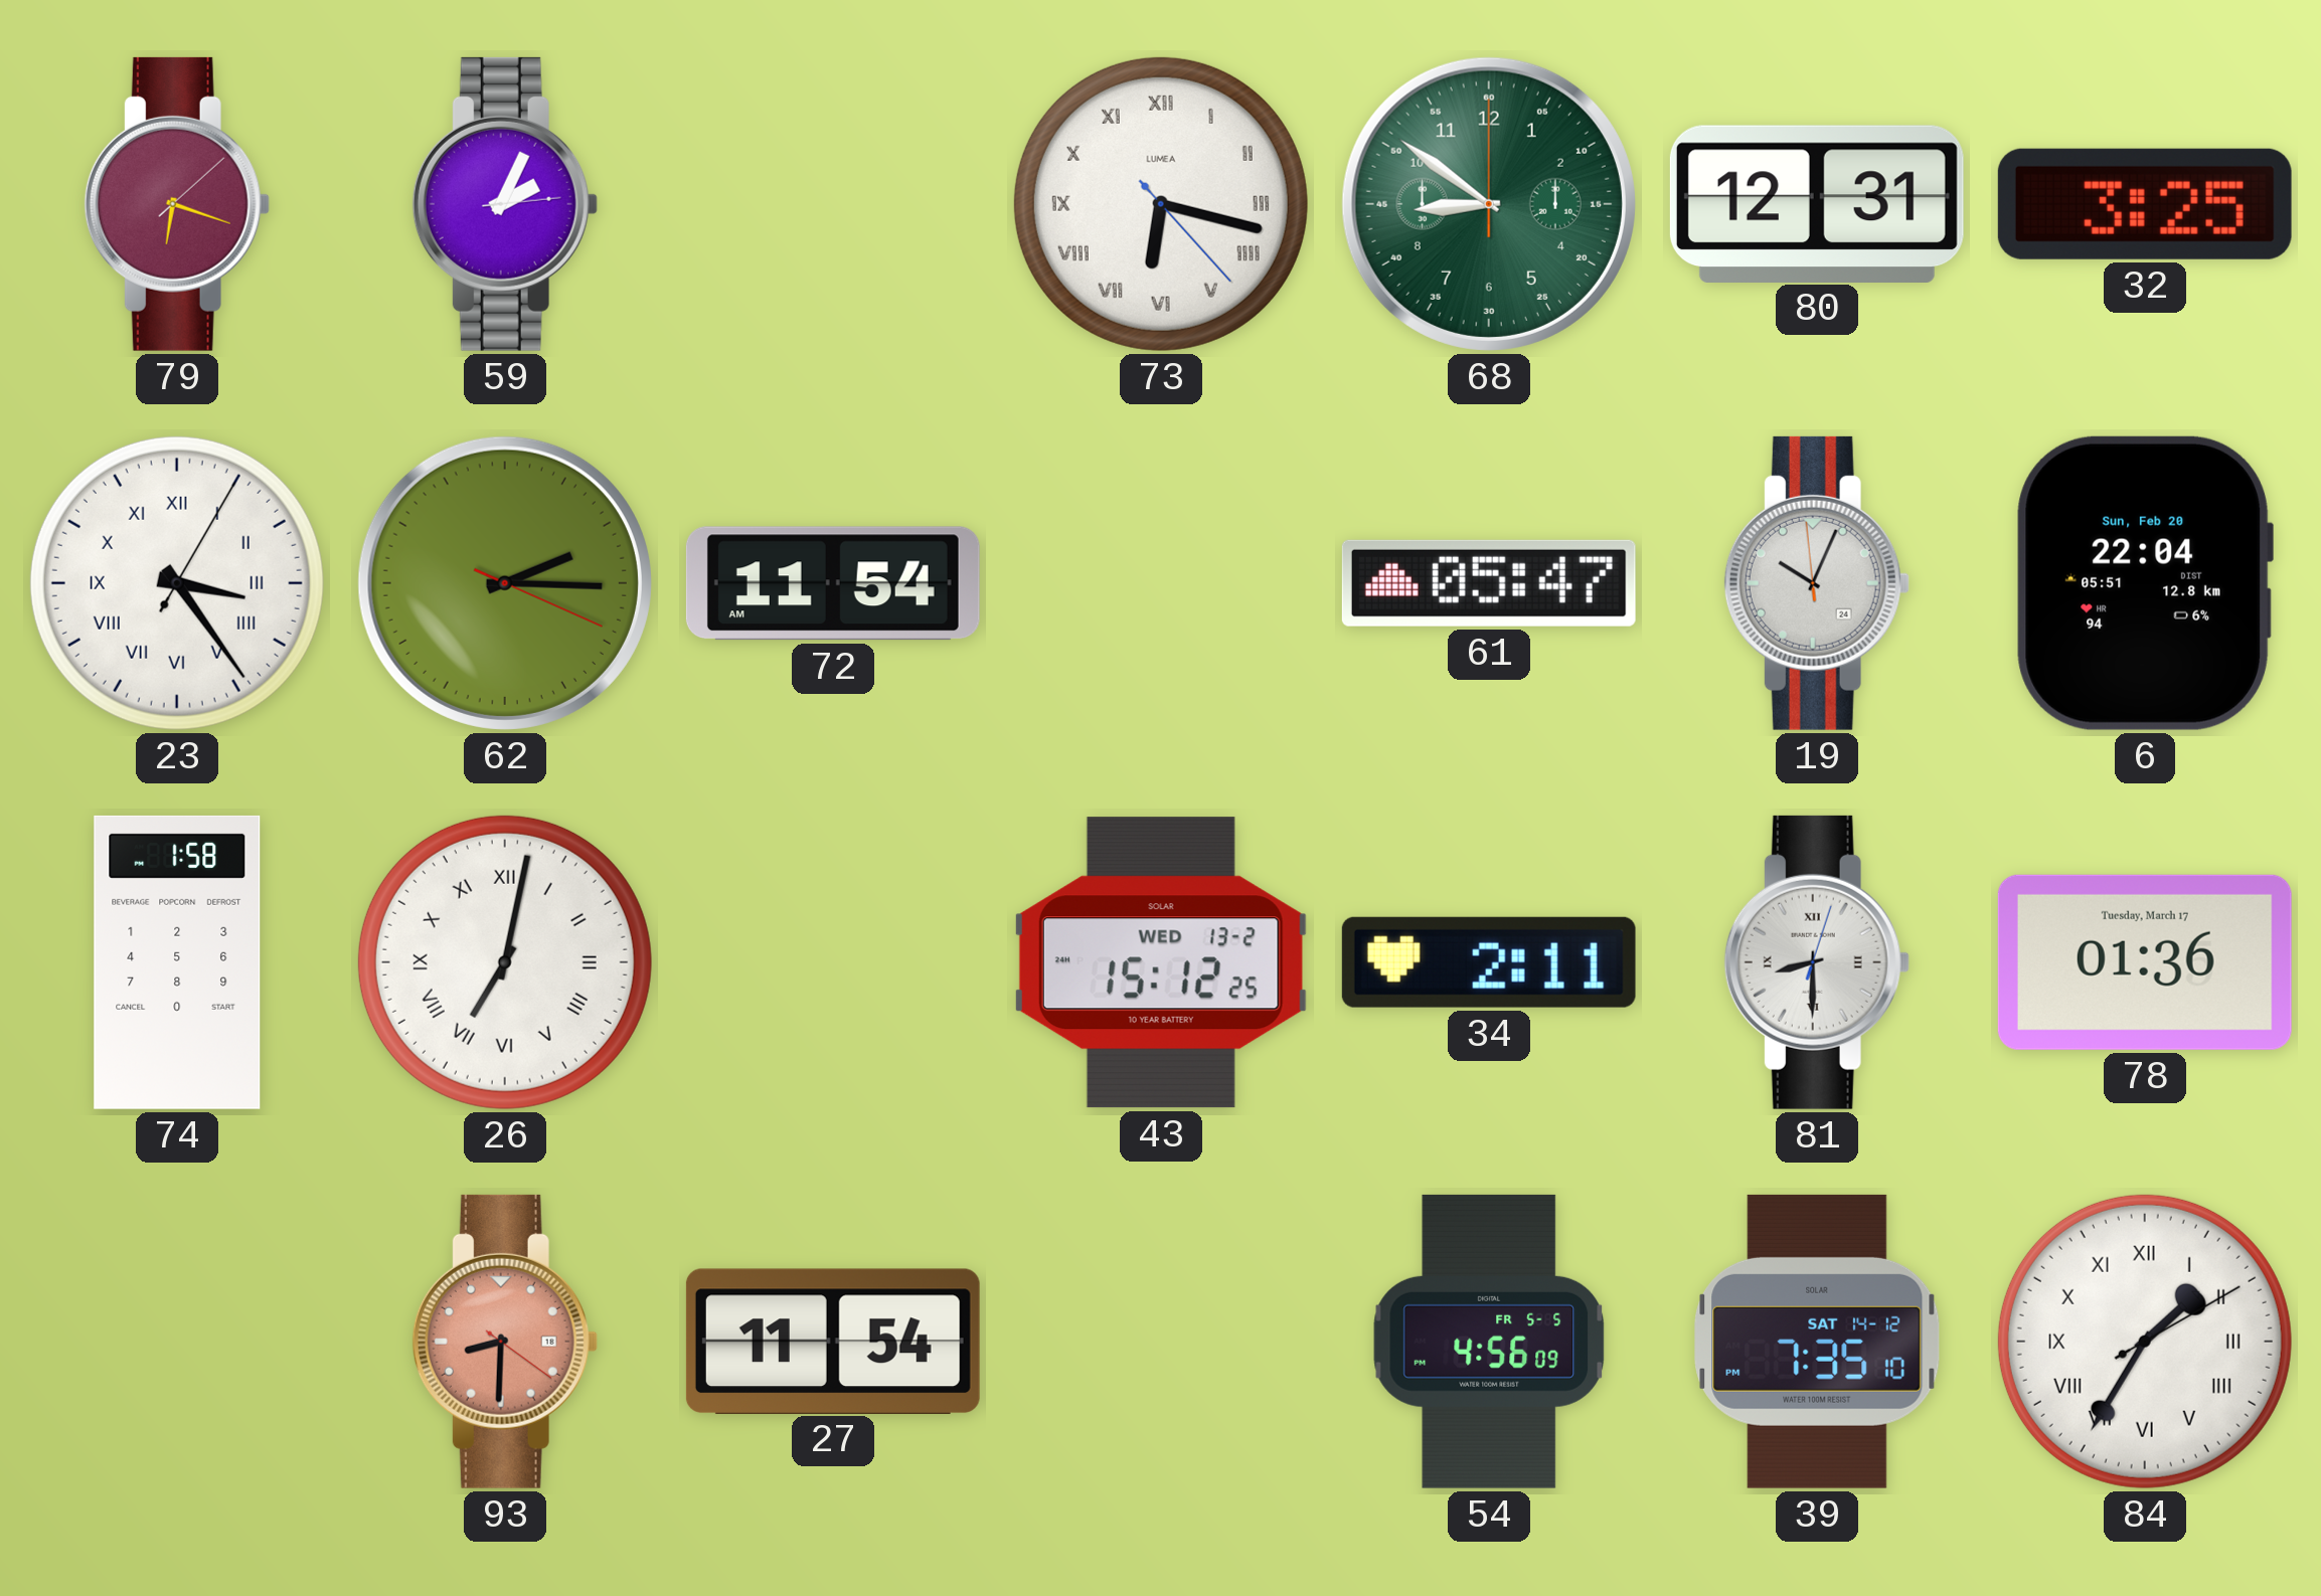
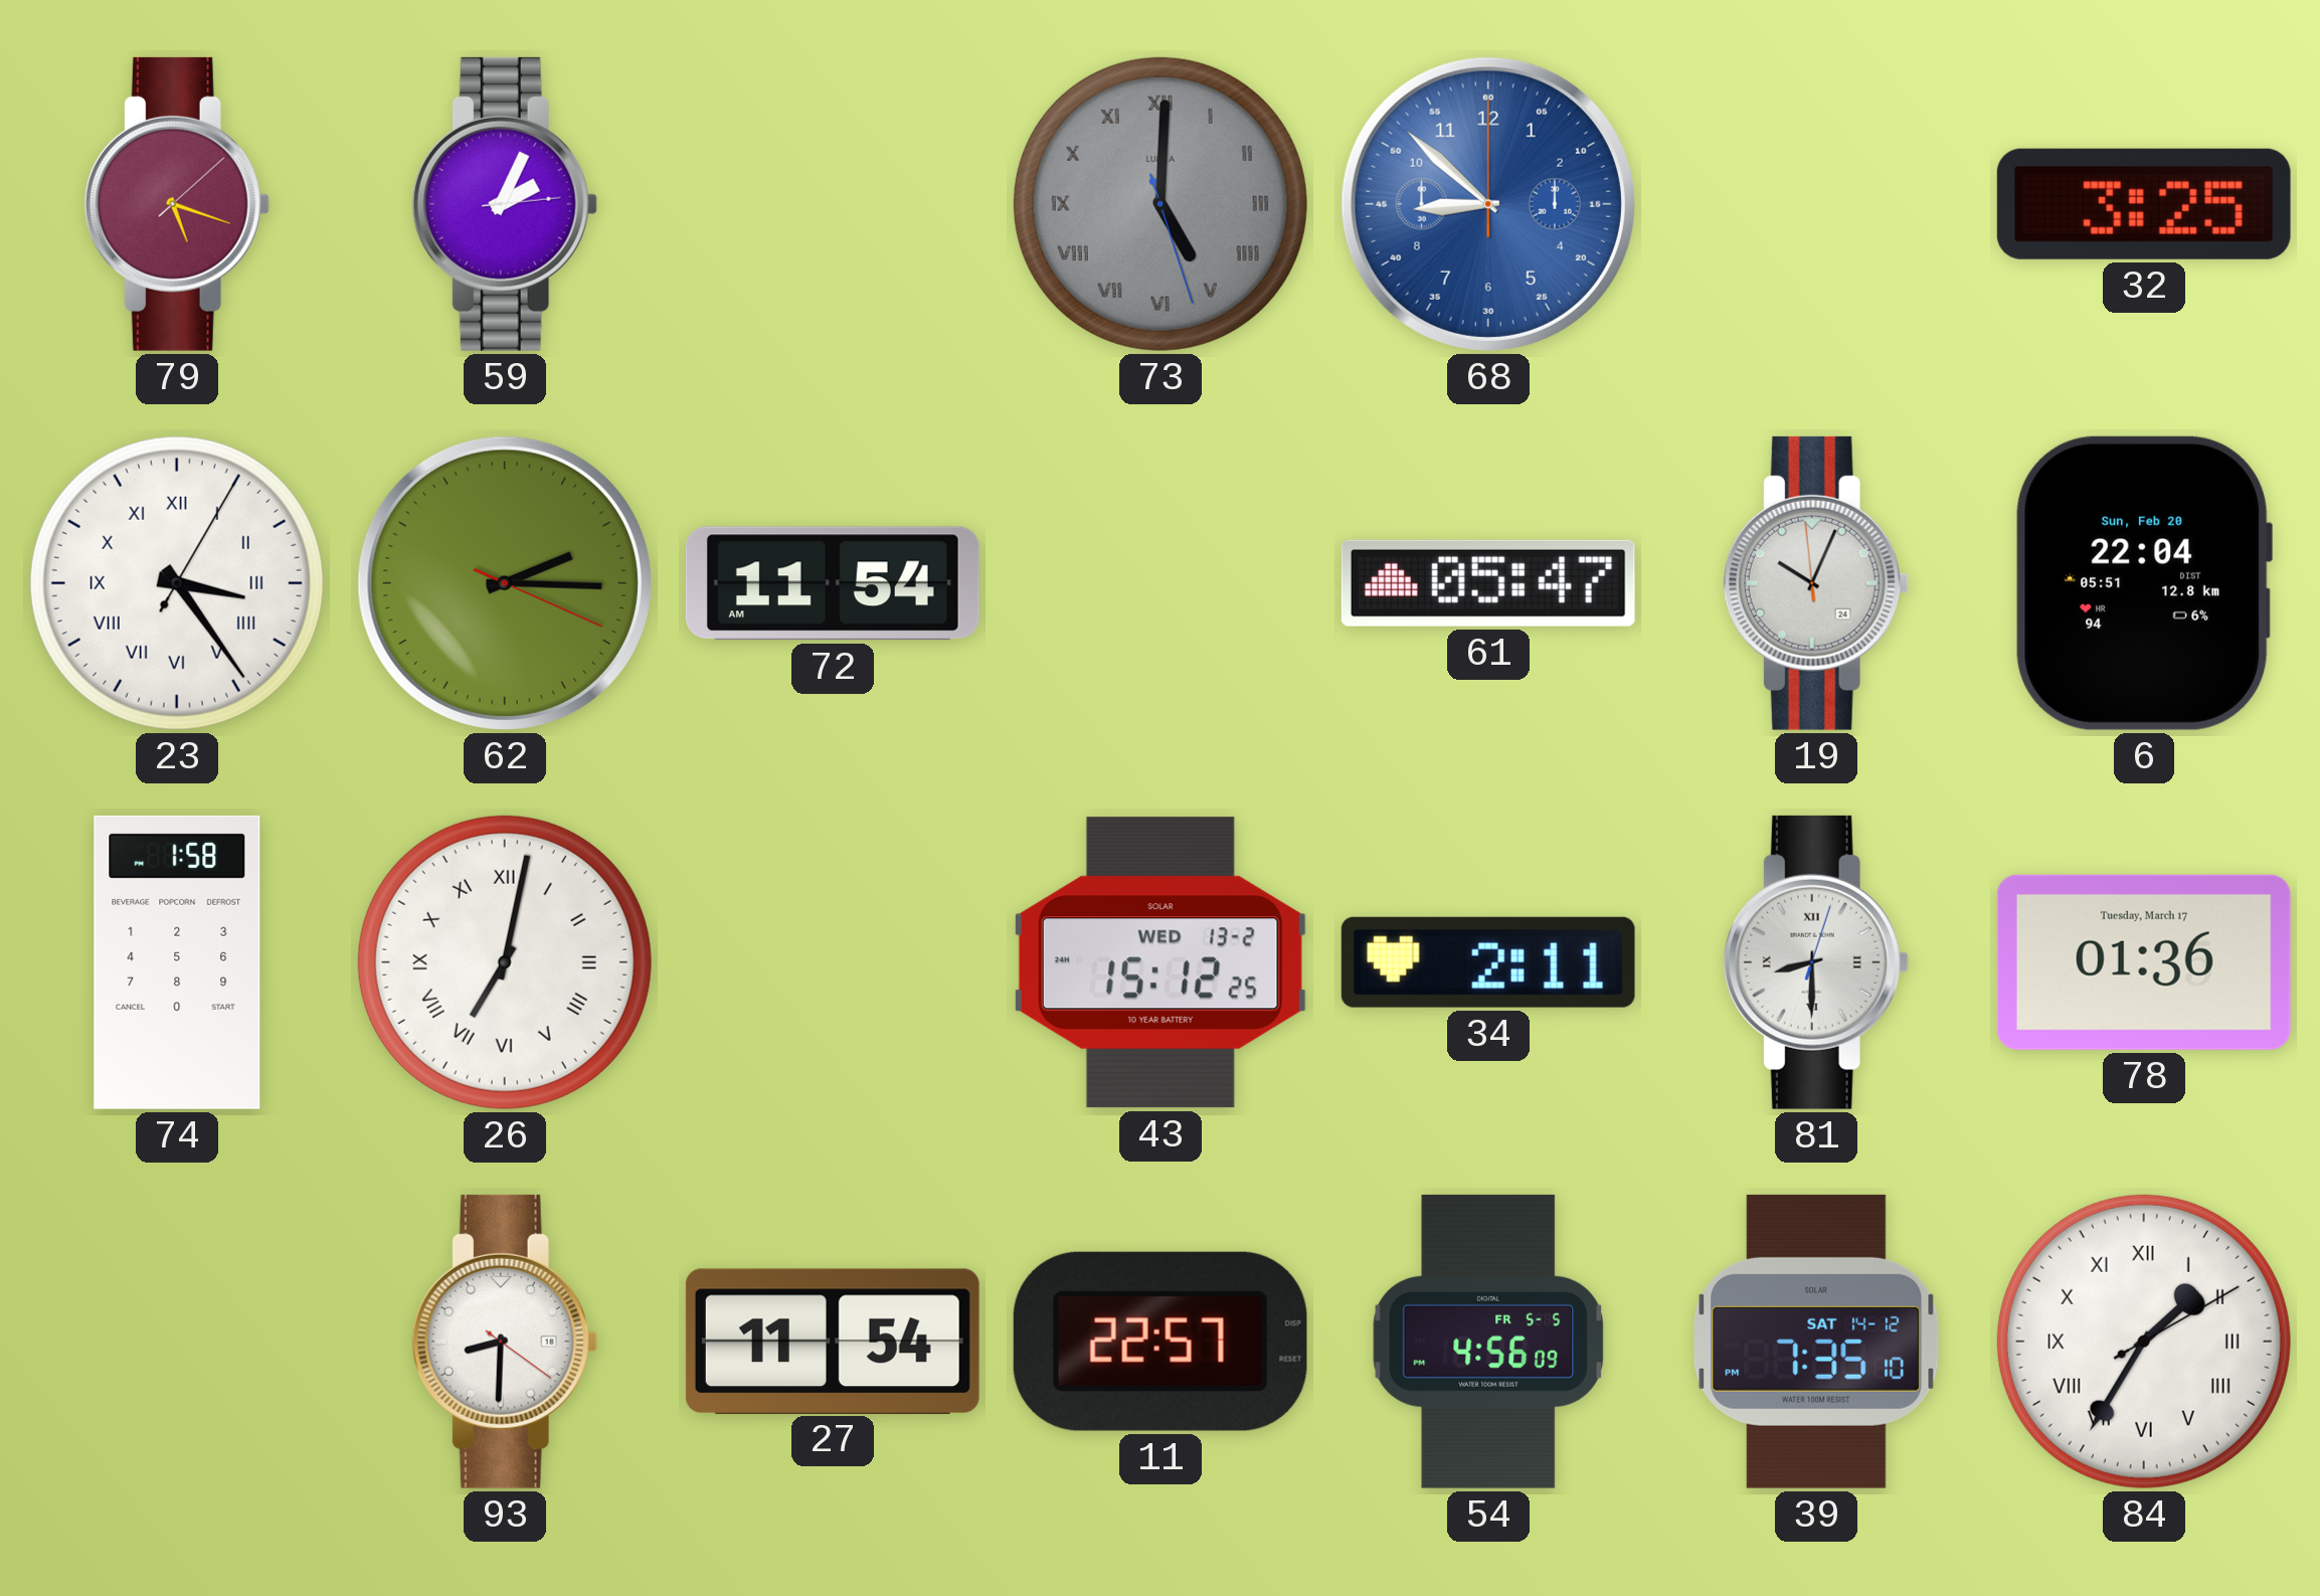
79: 6:18 -> 5:18
73: 6:17 -> 5:00
73 dial: white -> grey
68: 8:51 -> 8:52
68 dial: green -> blue
80: 12:31 -> none
93 dial: salmon -> white
11: none -> 22:57
